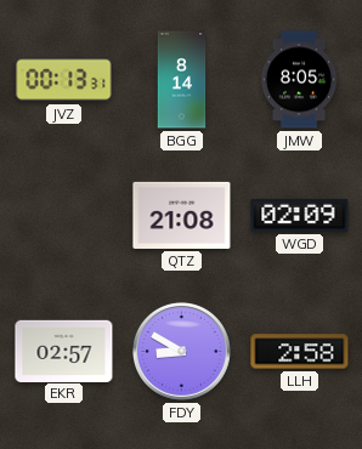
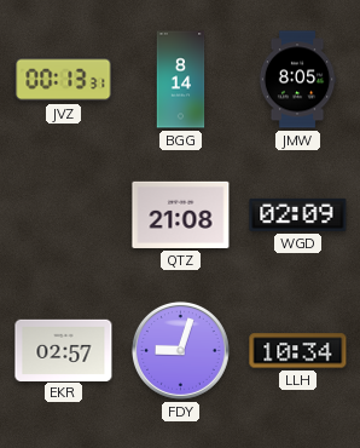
FDY: 8:50 -> 9:03
LLH: 2:58 -> 10:34
